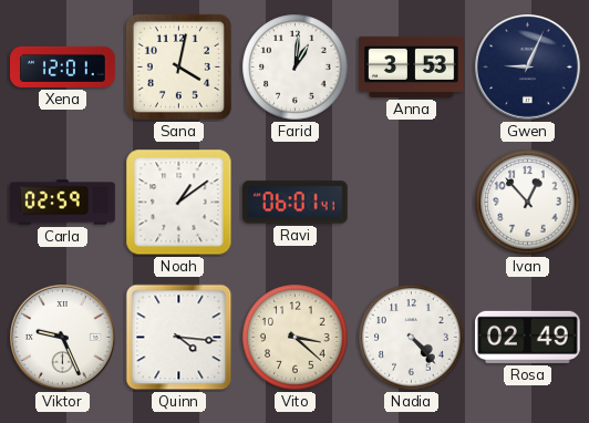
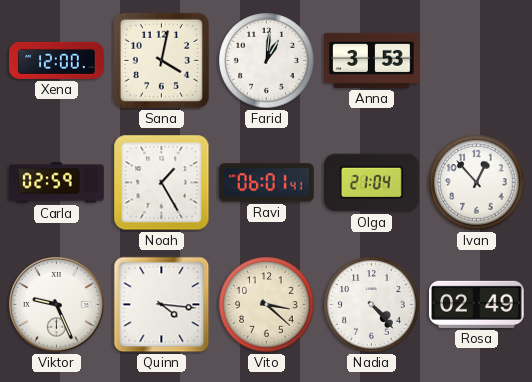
Xena: 12:01 -> 12:00
Gwen: 9:04 -> none
Noah: 1:09 -> 1:25
Olga: none -> 21:04
